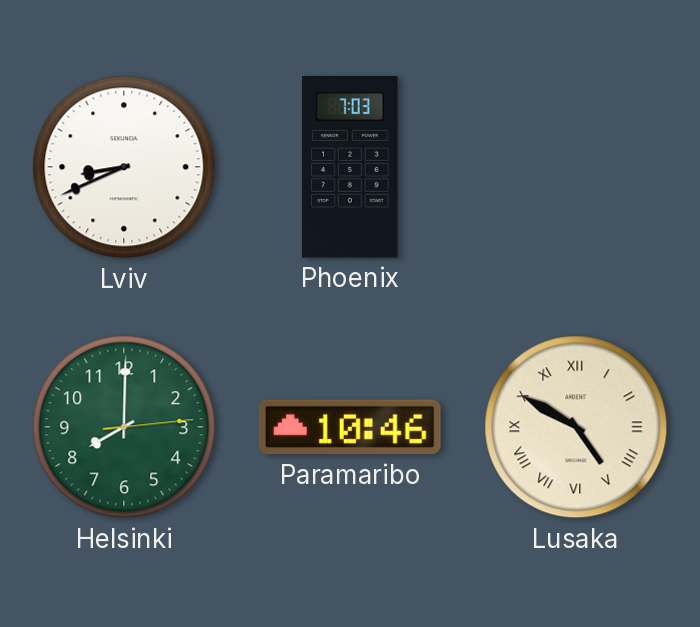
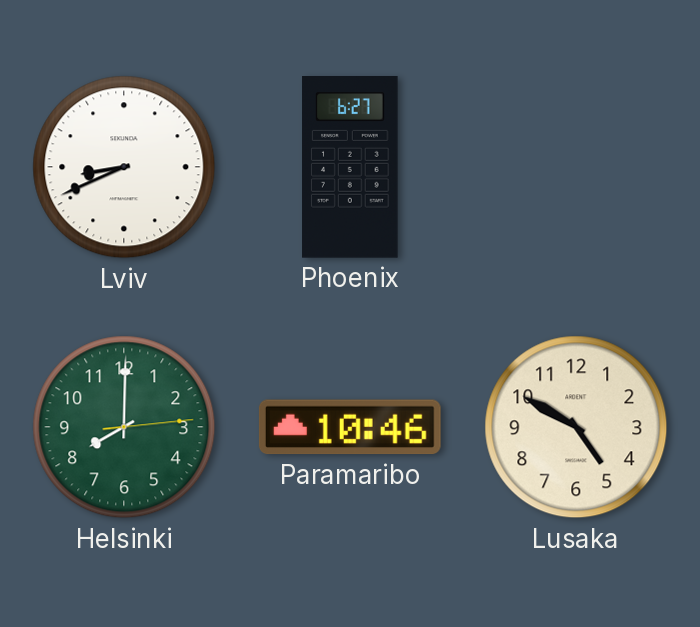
Phoenix: 7:03 -> 6:27
Lusaka numerals: Roman -> Arabic
